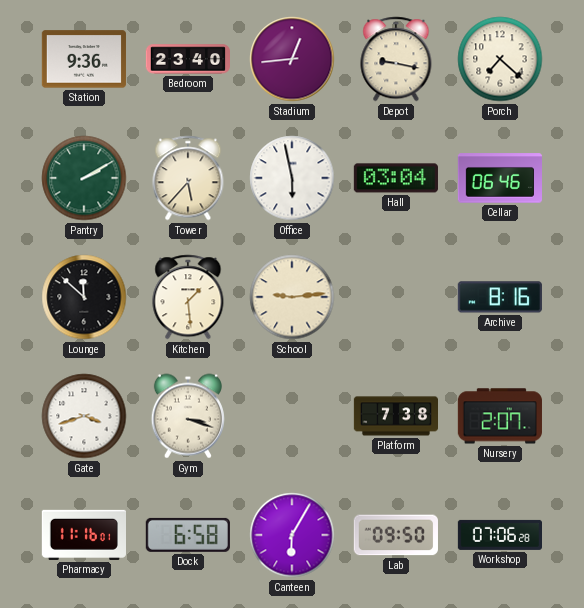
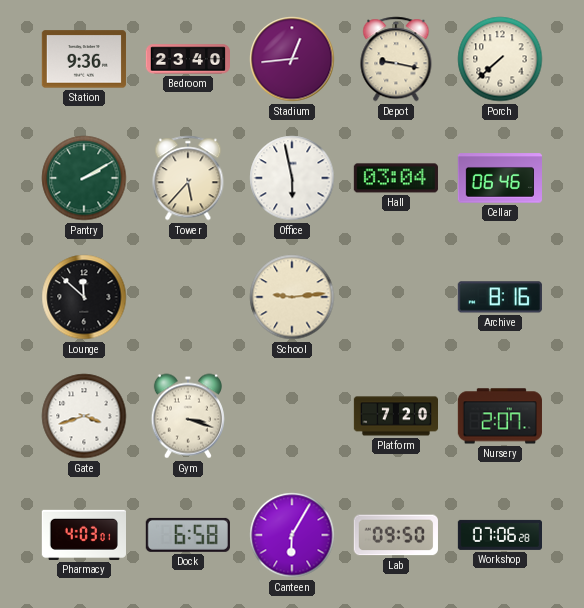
Porch: 7:22 -> 7:38
Kitchen: 1:29 -> none
Platform: 7:38 -> 7:20
Pharmacy: 11:16 -> 4:03
